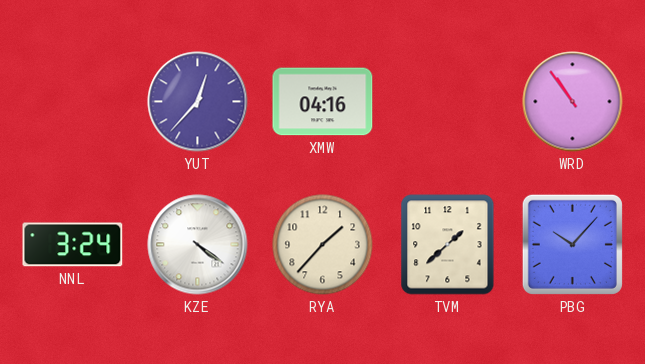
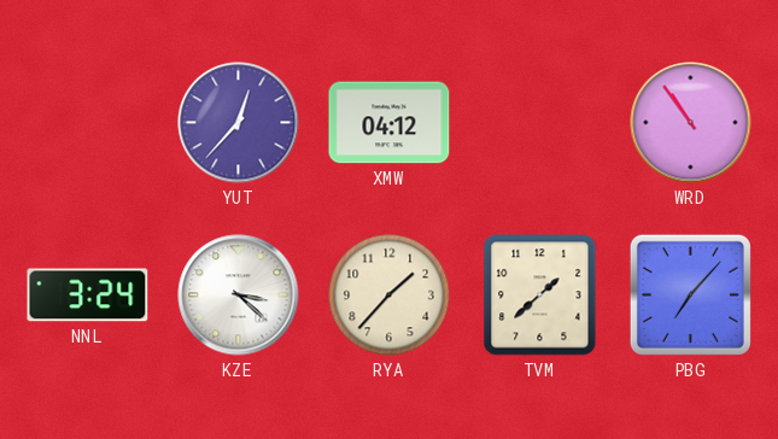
XMW: 04:16 -> 04:12
KZE: 4:21 -> 3:22
PBG: 10:07 -> 7:07
